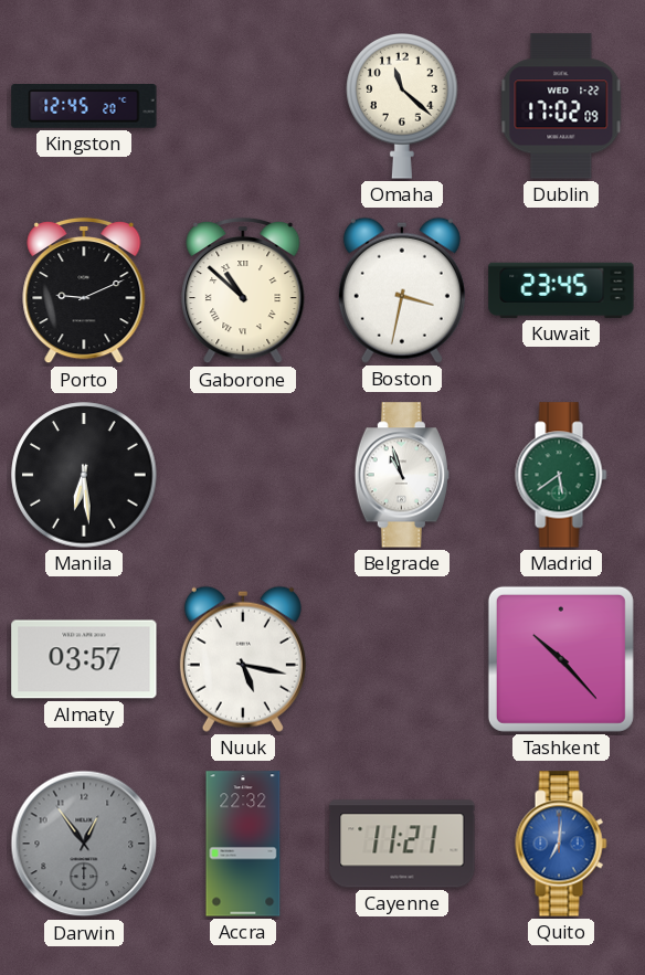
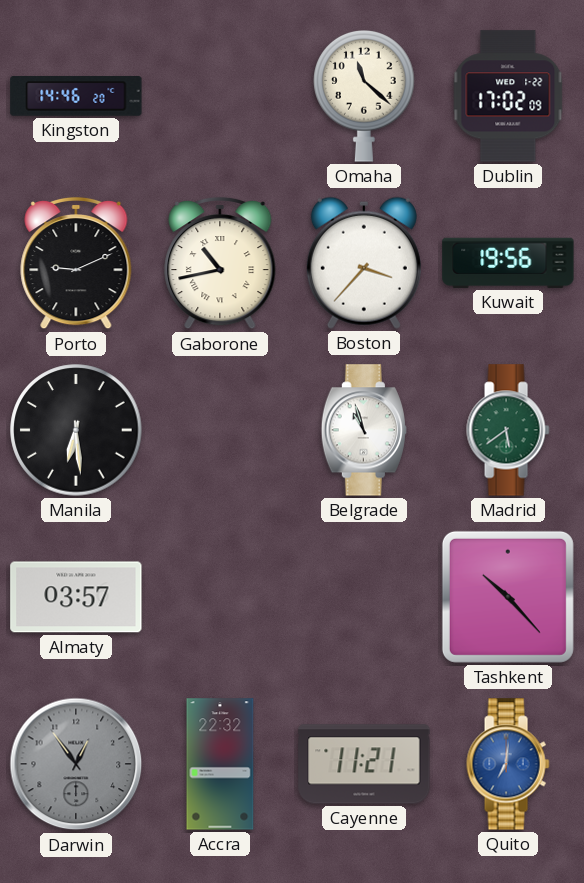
Kingston: 12:45 -> 14:46
Gaborone: 10:52 -> 10:43
Boston: 3:32 -> 3:37
Kuwait: 23:45 -> 19:56
Nuuk: 5:17 -> none
